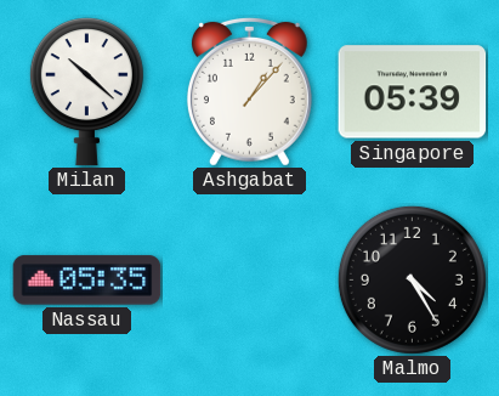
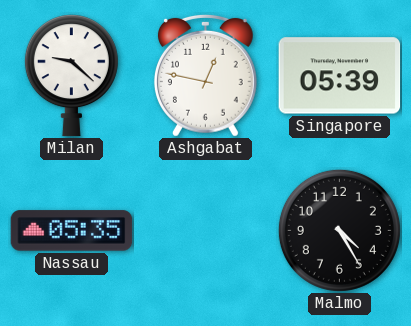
Milan: 10:22 -> 9:22
Ashgabat: 1:07 -> 12:47
